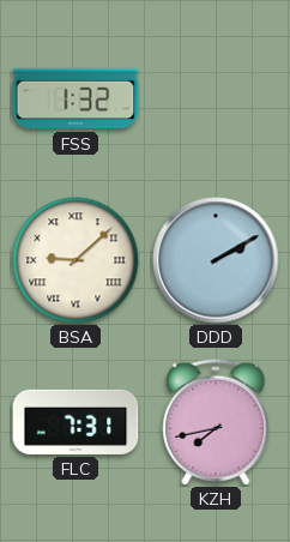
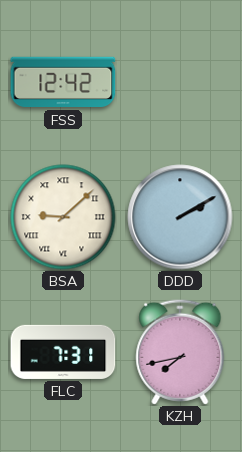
FSS: 1:32 -> 12:42
